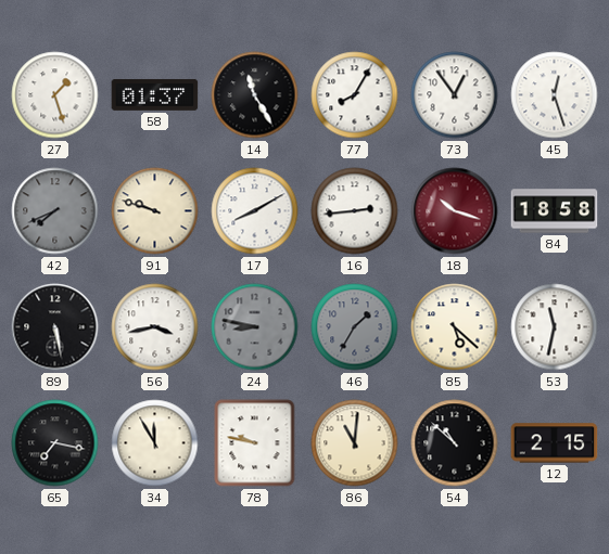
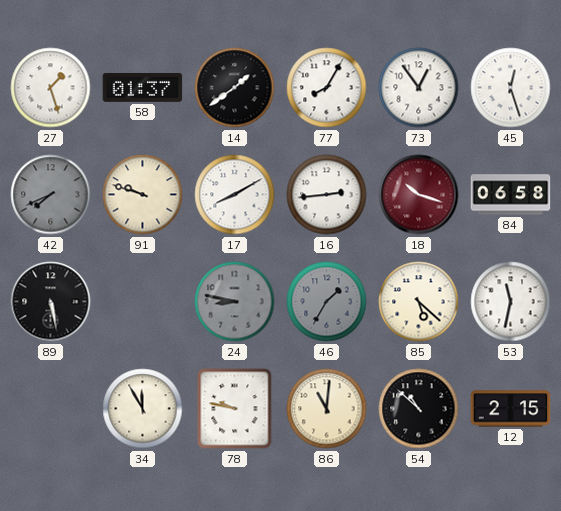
14: 11:25 -> 1:39
84: 18:58 -> 06:58
56: 3:43 -> none
65: 7:17 -> none
